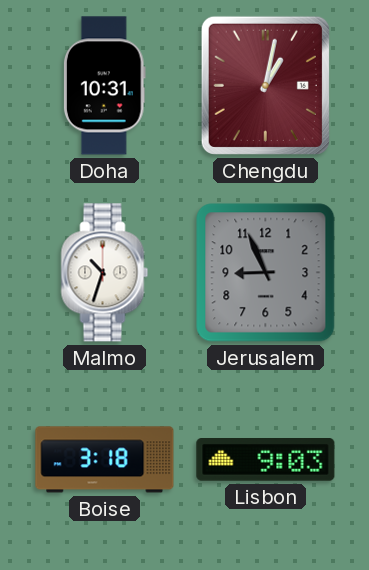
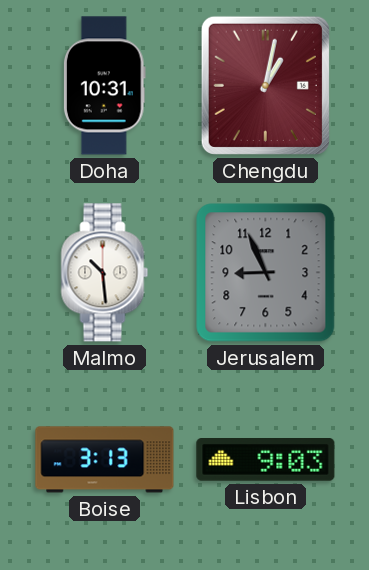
Malmo: 10:33 -> 10:29
Boise: 3:18 -> 3:13
